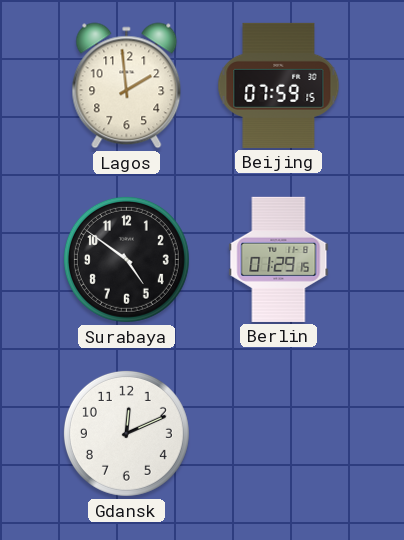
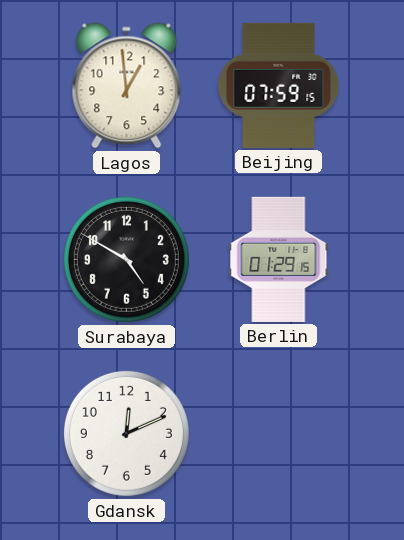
Lagos: 1:59 -> 12:59
Surabaya: 4:51 -> 4:50
